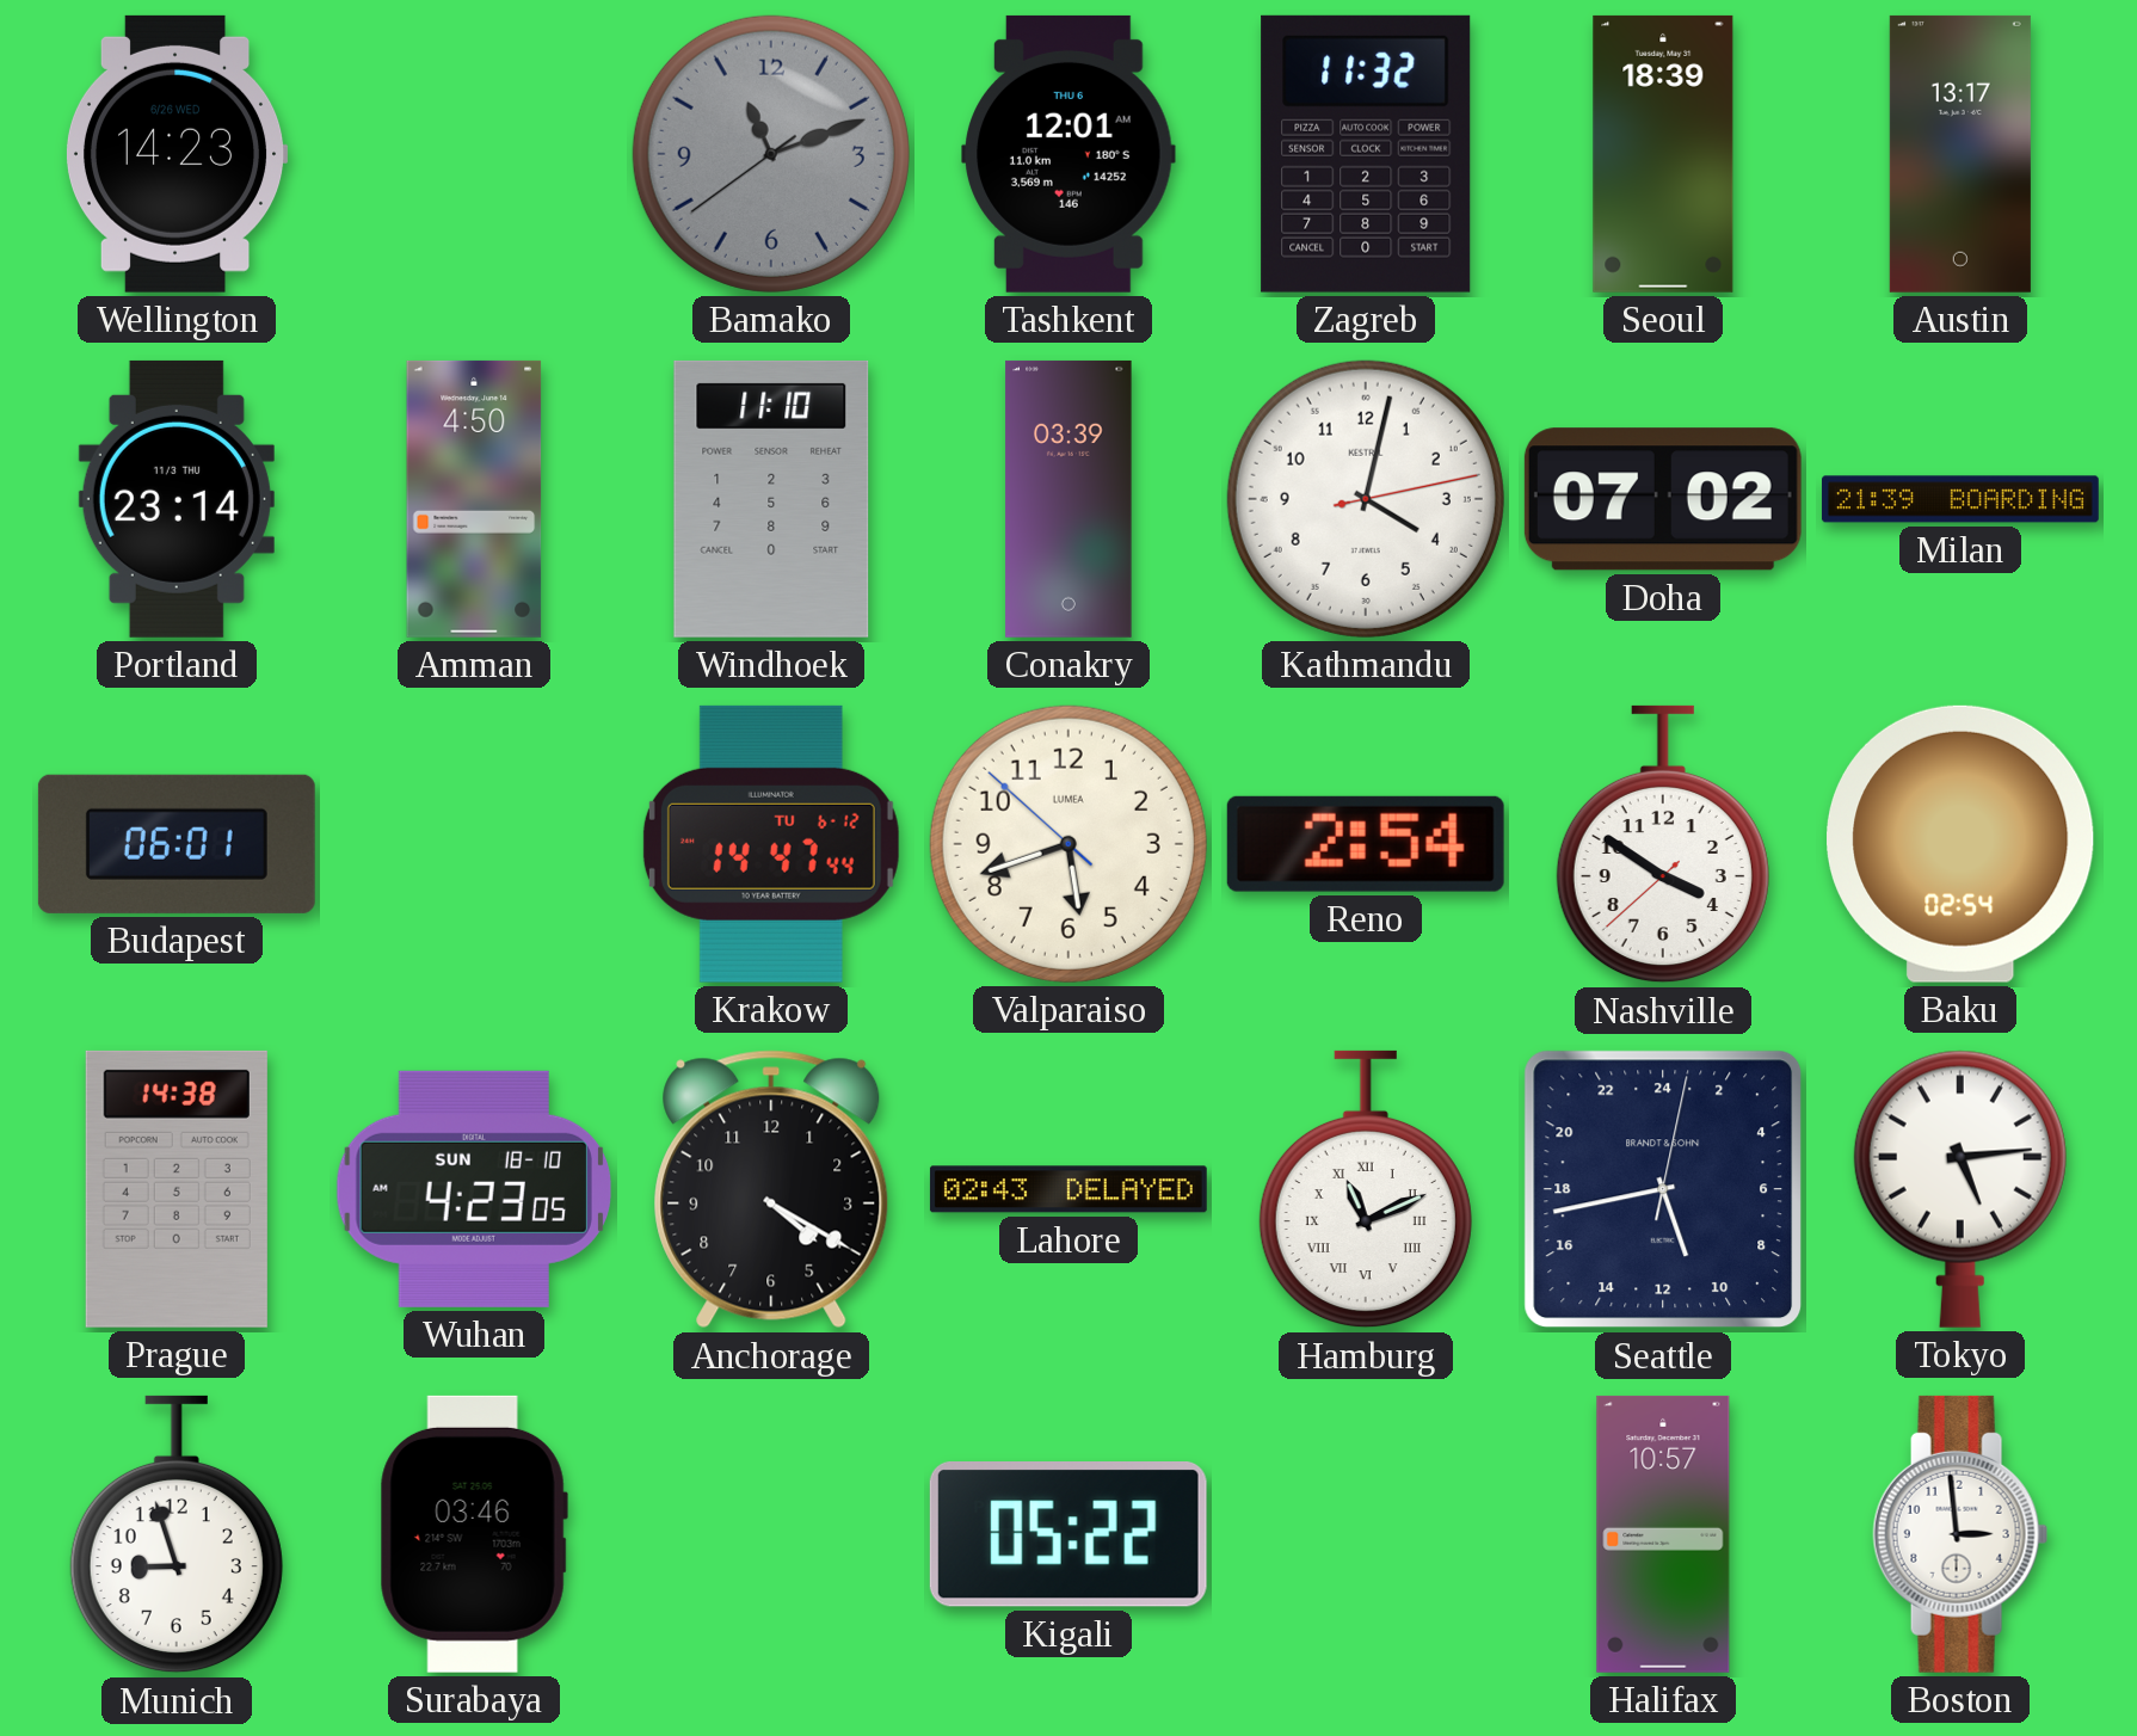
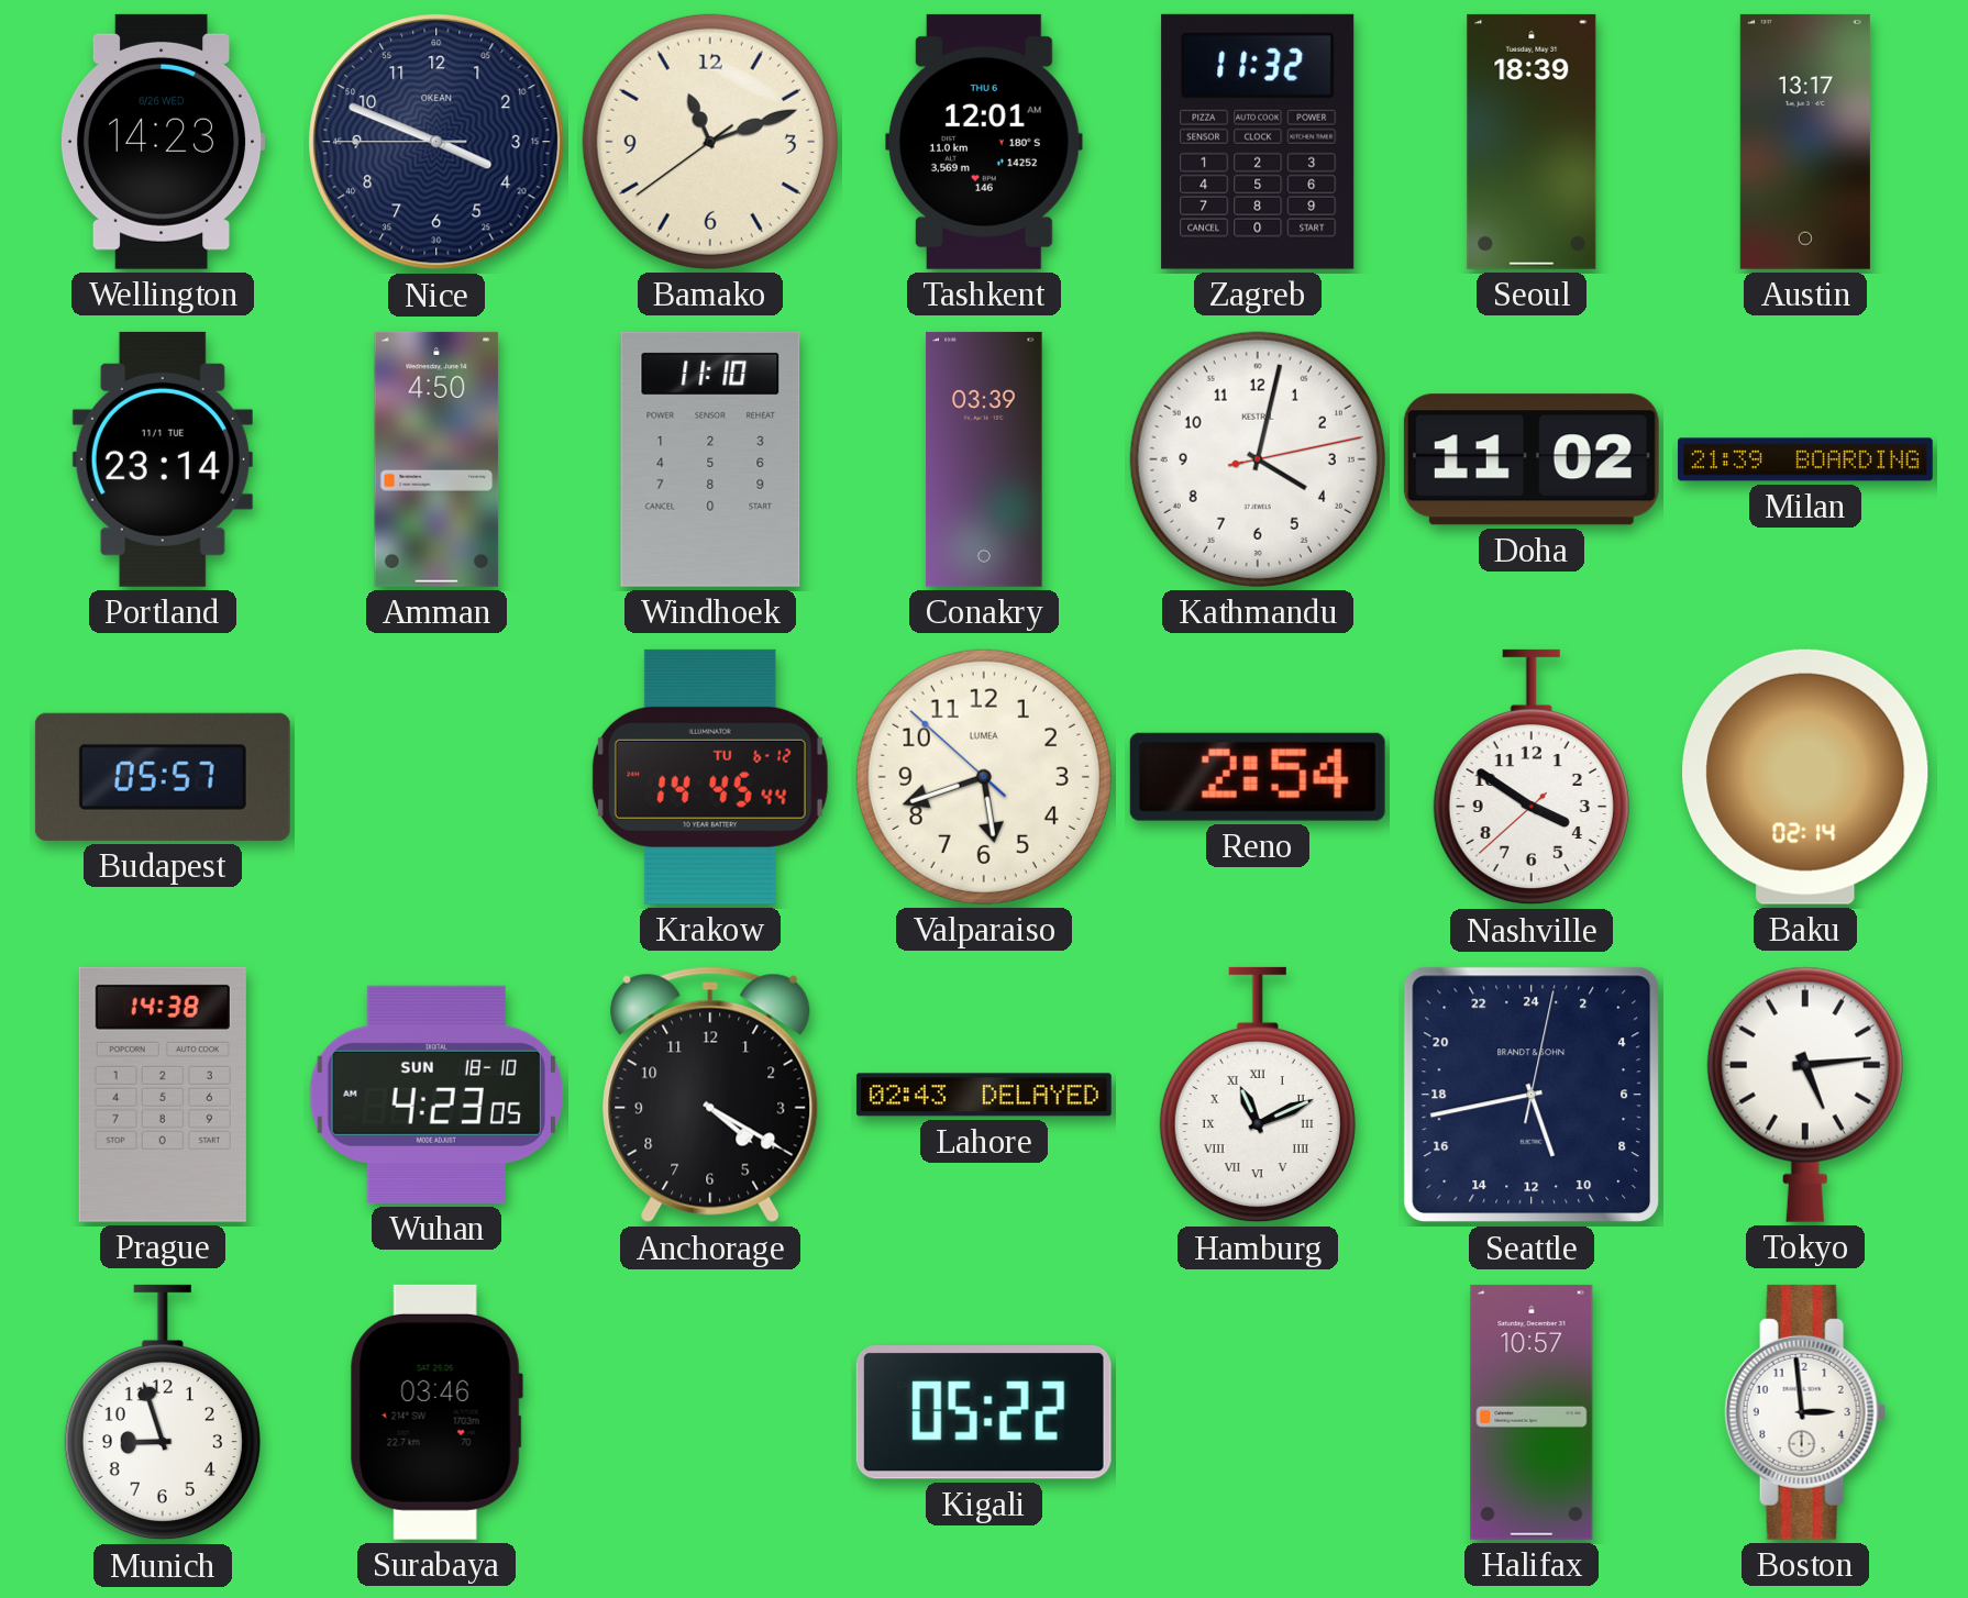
Nice: none -> 3:48
Bamako dial: grey -> cream
Portland date: 11/3 THU -> 11/1 TUE
Doha: 07:02 -> 11:02
Budapest: 06:01 -> 05:57
Krakow: 14:47 -> 14:45
Baku: 02:54 -> 02:14
